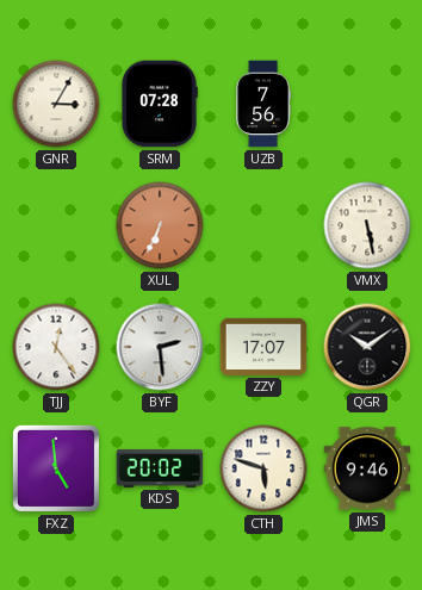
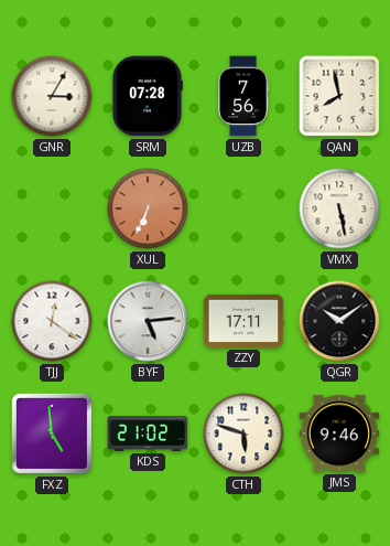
QAN: none -> 7:58
TJJ: 12:24 -> 12:21
BYF: 2:29 -> 5:14
ZZY: 17:07 -> 17:11
KDS: 20:02 -> 21:02
